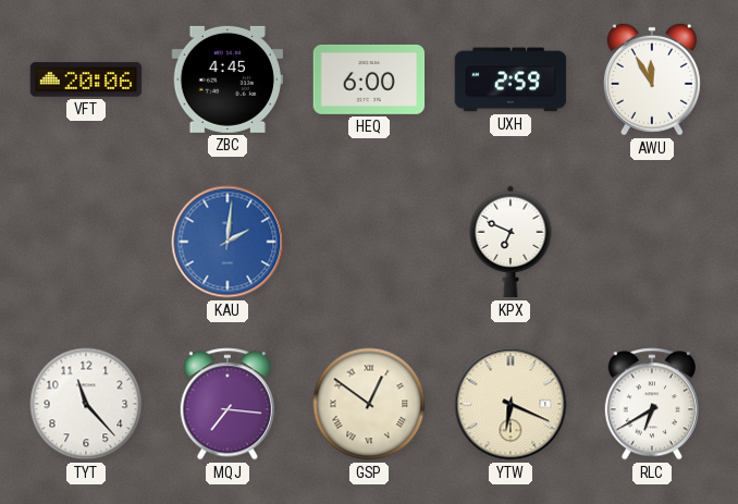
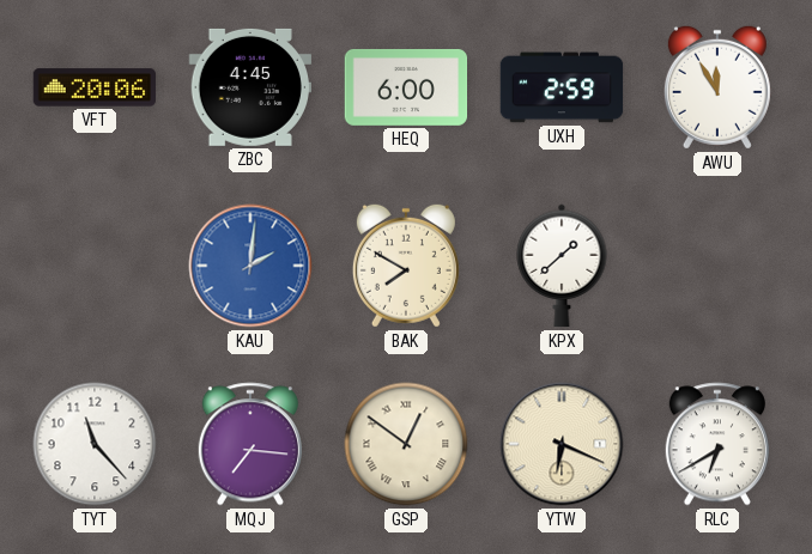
BAK: none -> 7:50
KPX: 6:49 -> 1:38
